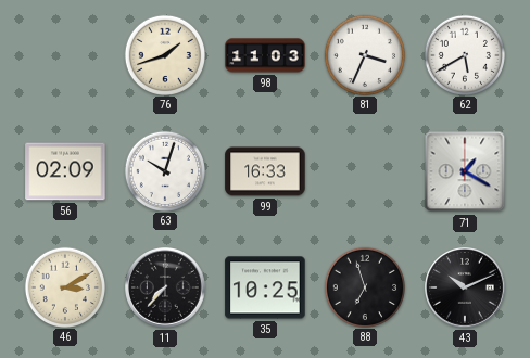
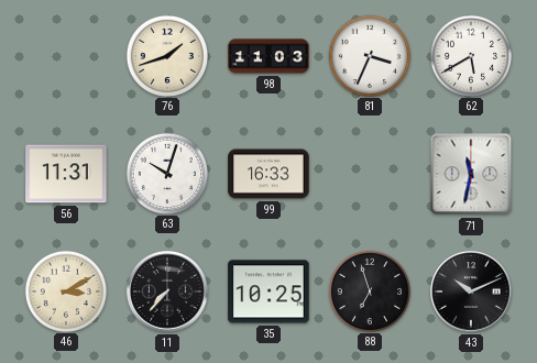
56: 02:09 -> 11:31
71: 1:20 -> 11:32
